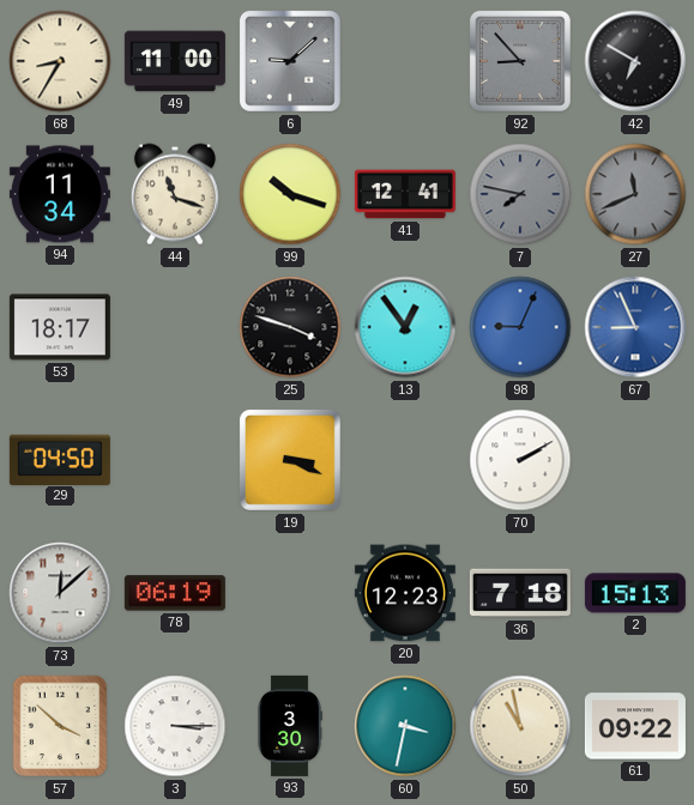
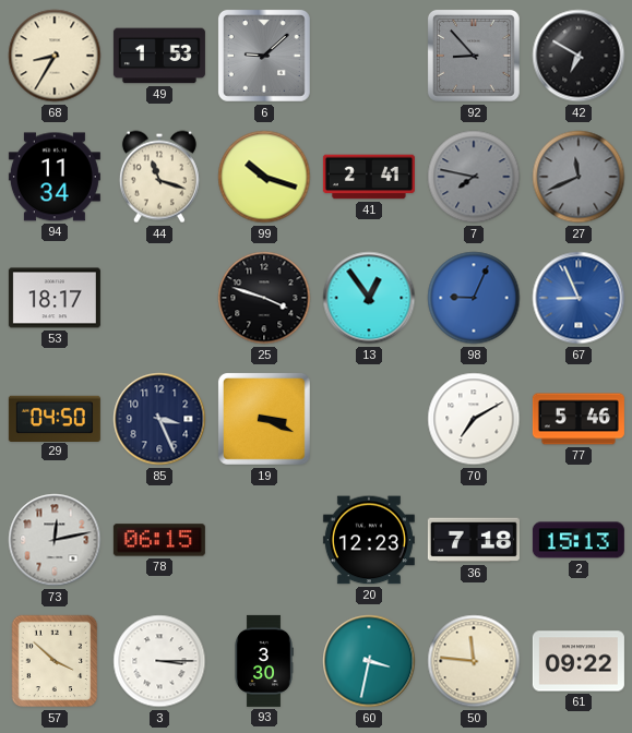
49: 11:00 -> 1:53
41: 12:41 -> 2:41
85: none -> 3:26
70: 2:10 -> 7:10
77: none -> 5:46
73: 12:08 -> 12:13
78: 06:19 -> 06:15
50: 10:58 -> 11:46
